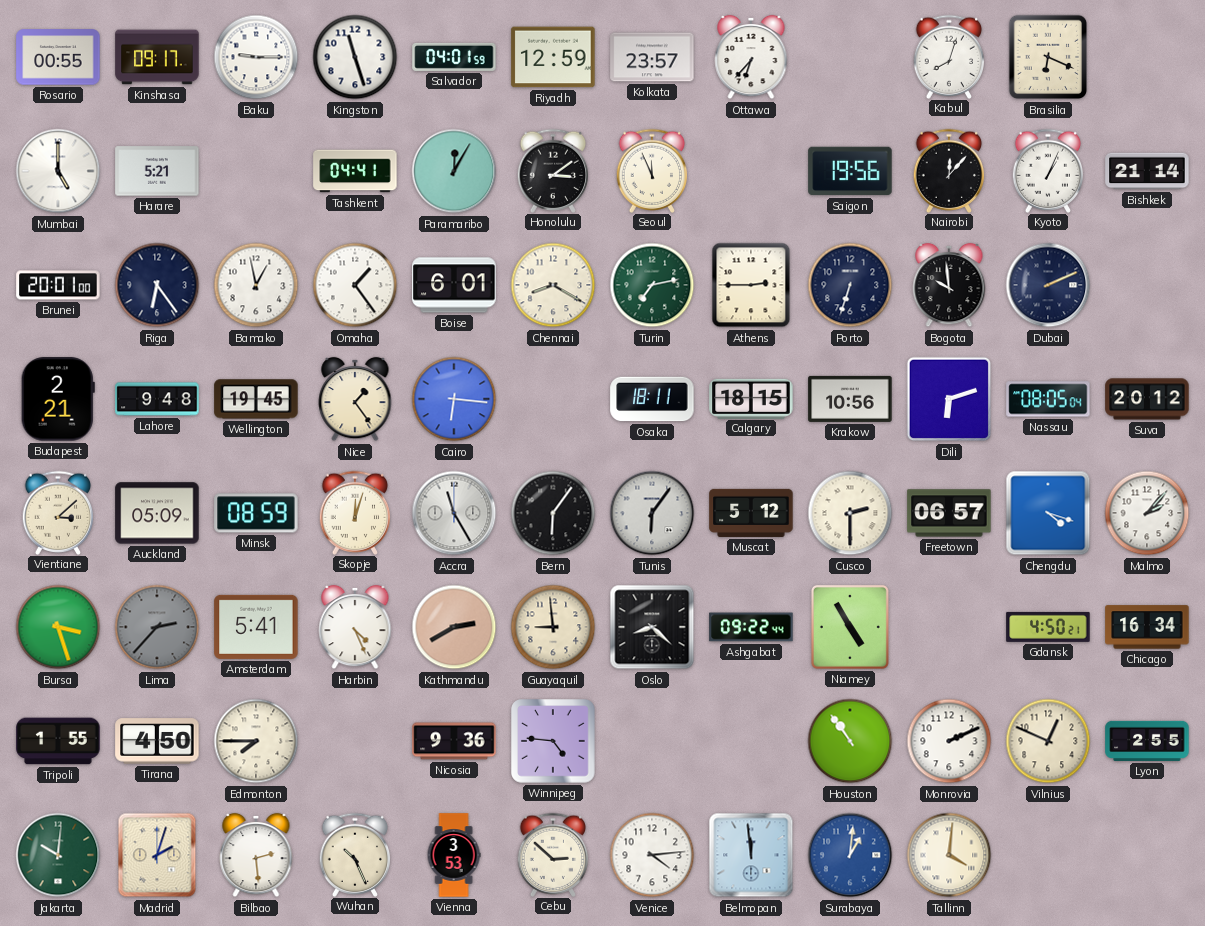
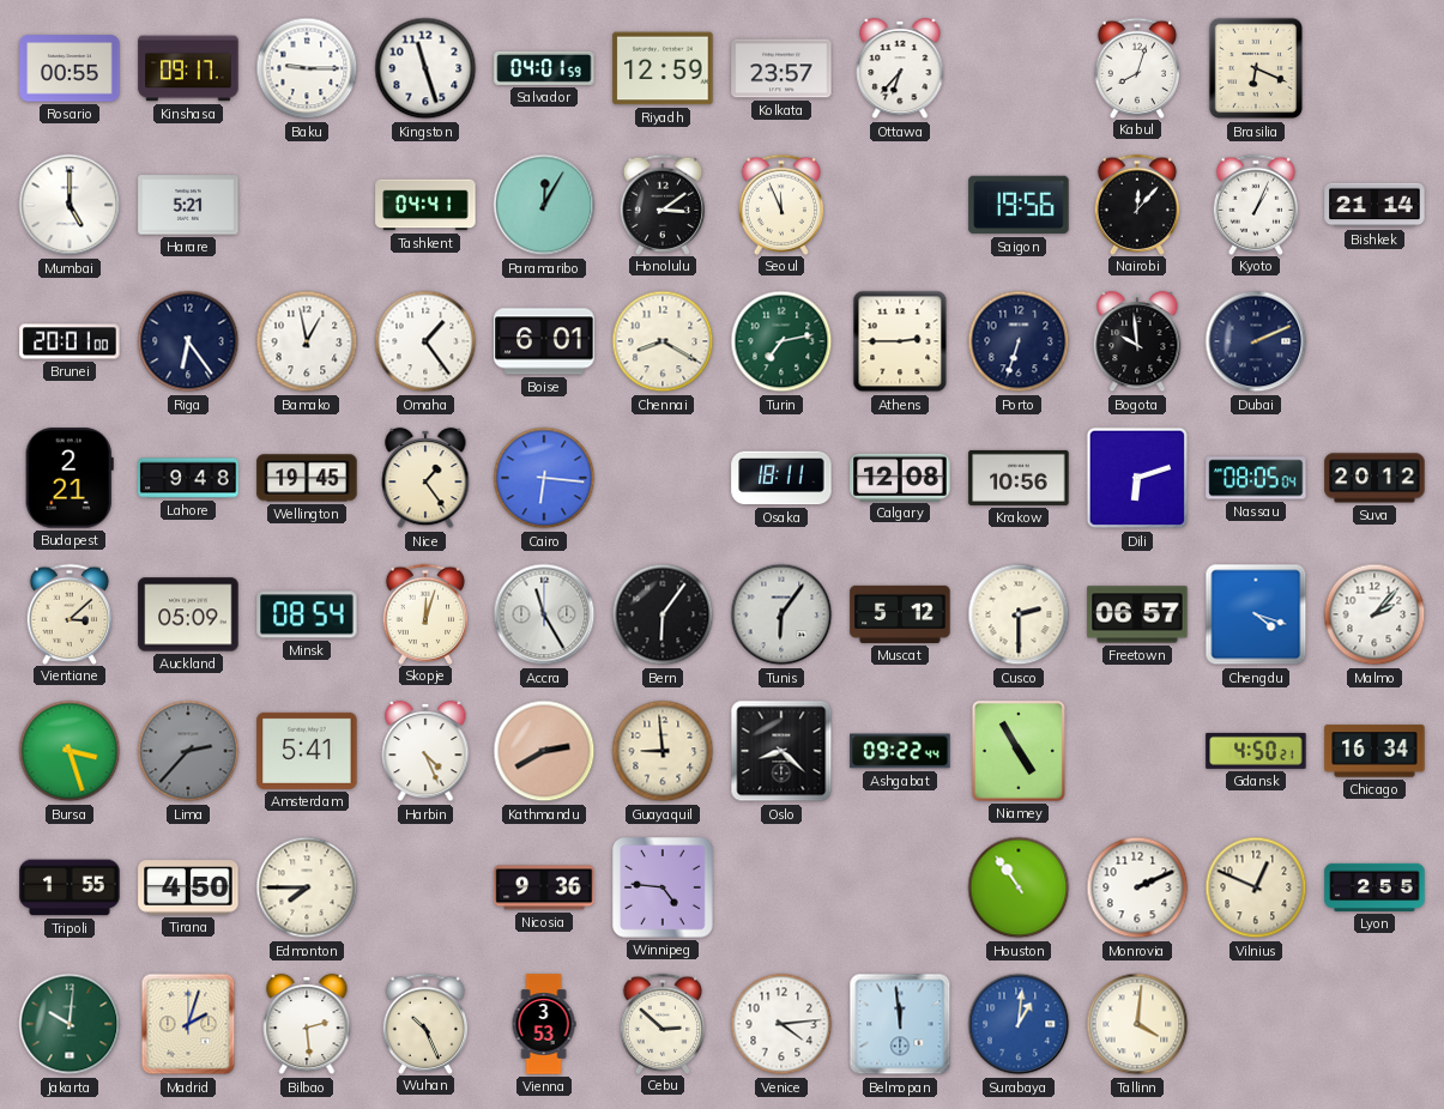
Calgary: 18:15 -> 12:08
Minsk: 08:59 -> 08:54
